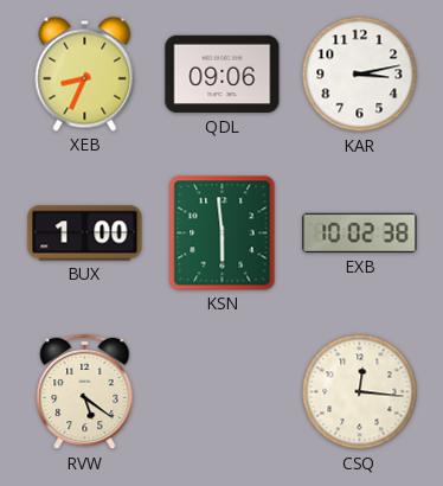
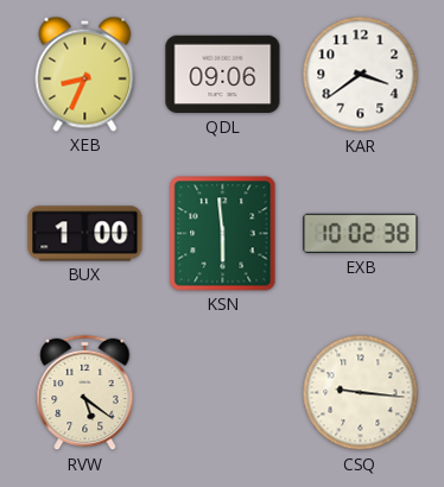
KAR: 3:13 -> 3:39
CSQ: 12:16 -> 9:16
